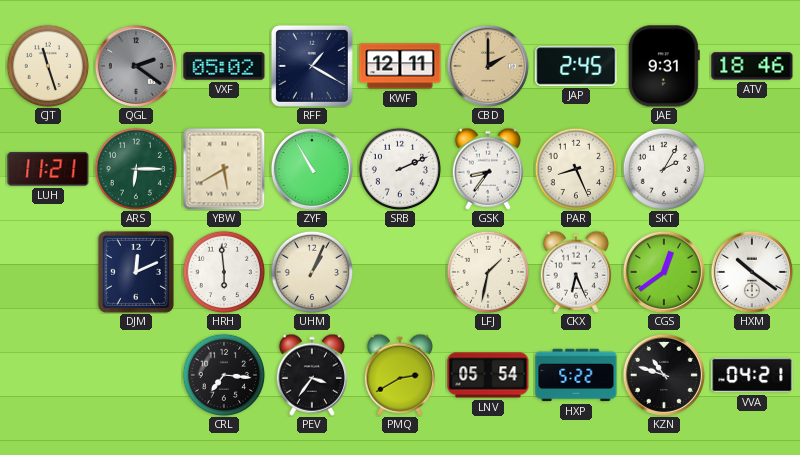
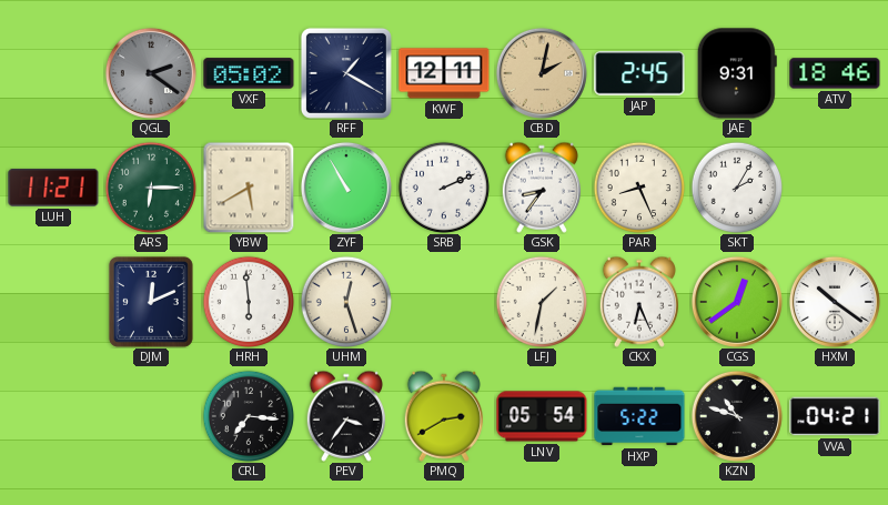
CJT: 11:27 -> none
CBD: 2:00 -> 2:02
UHM: 1:04 -> 12:27
